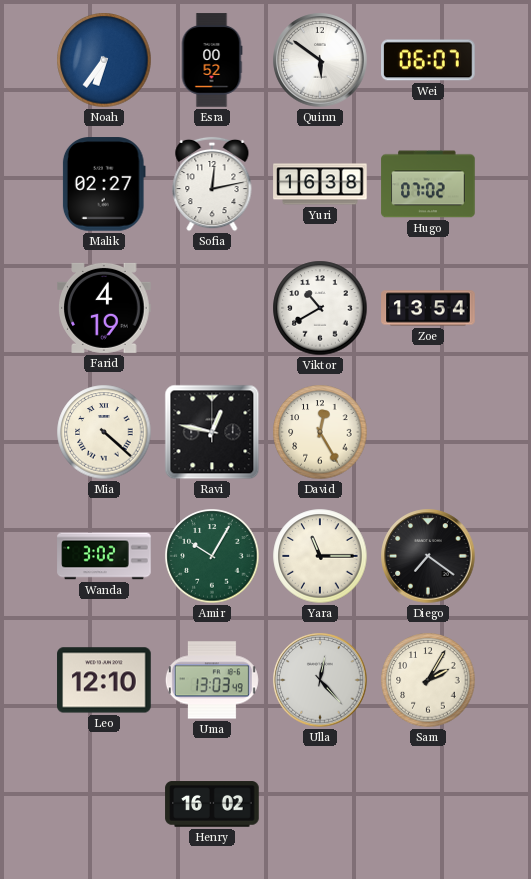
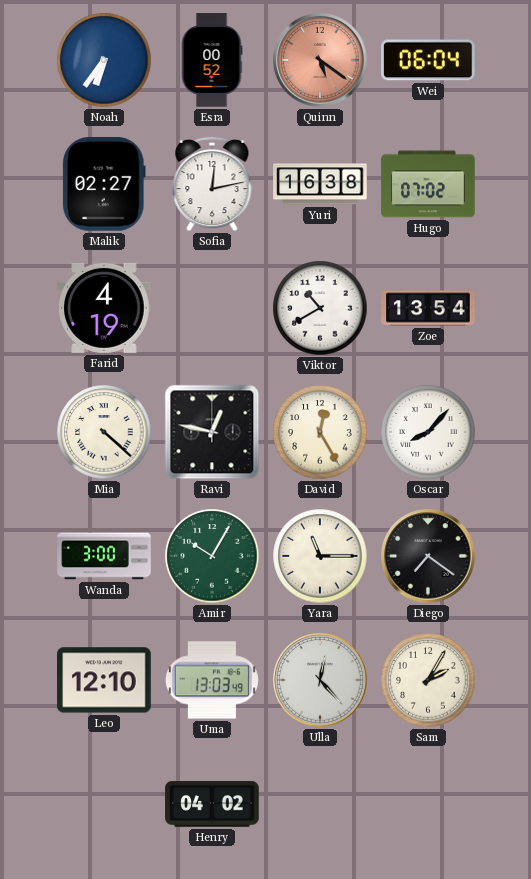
Quinn: 5:51 -> 5:21
Quinn dial: white -> salmon
Wei: 06:07 -> 06:04
Oscar: none -> 8:07
Wanda: 3:02 -> 3:00
Henry: 16:02 -> 04:02
